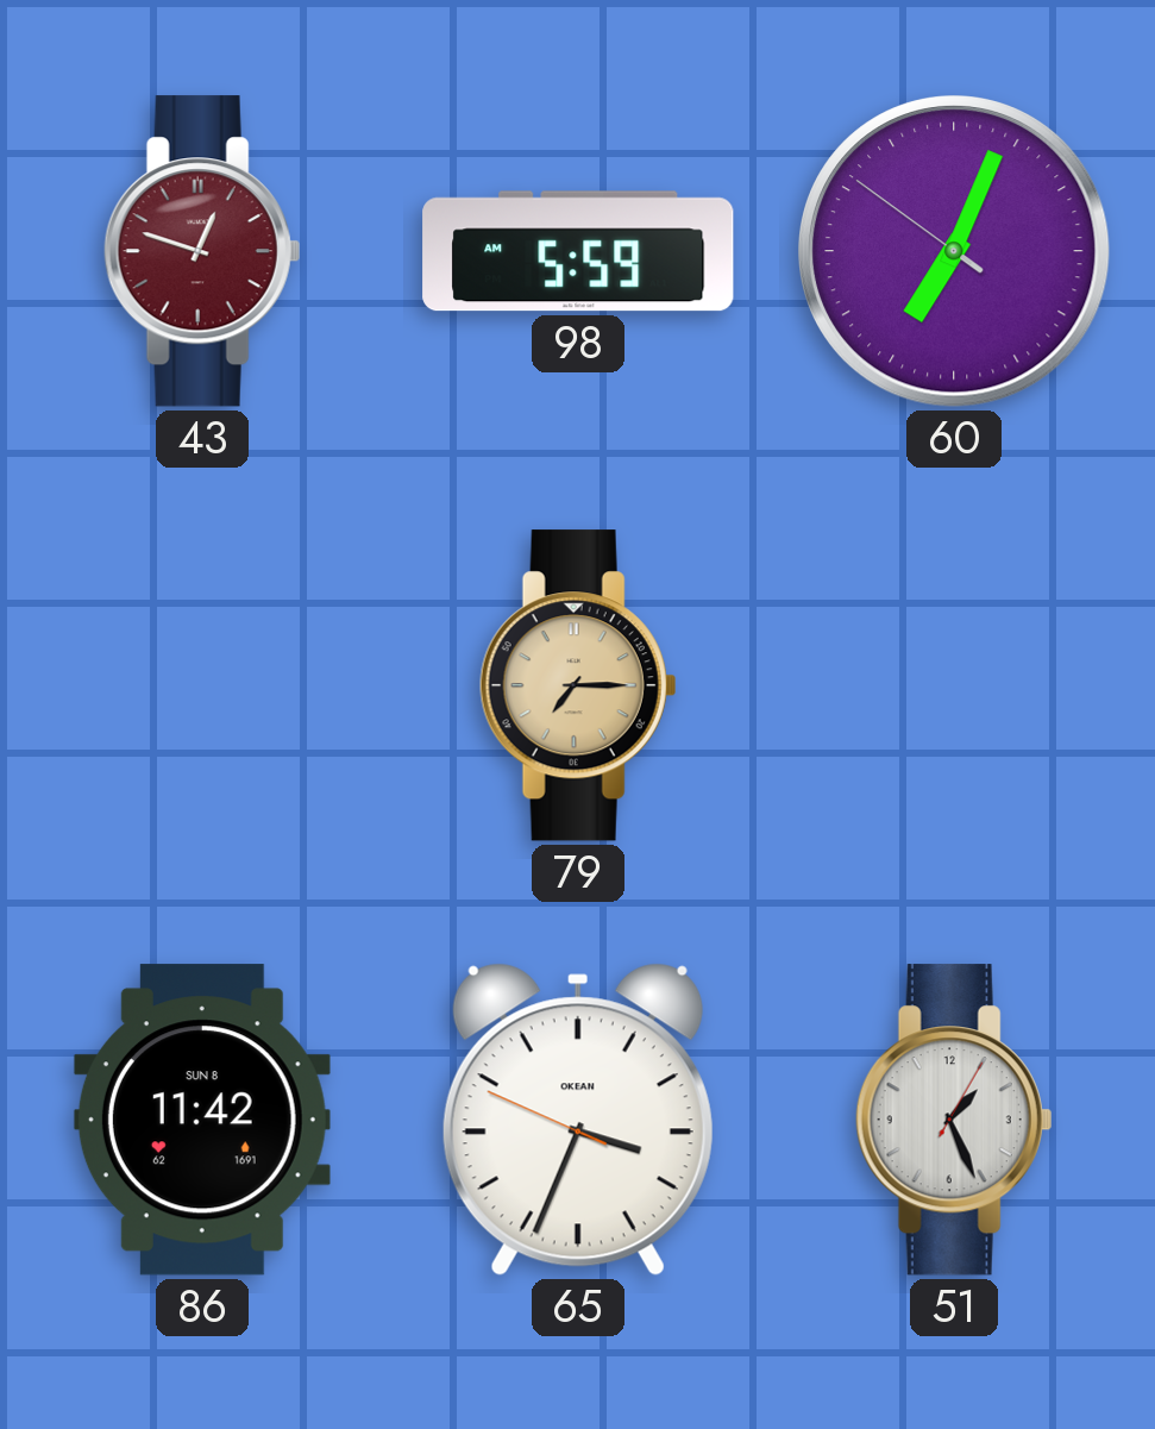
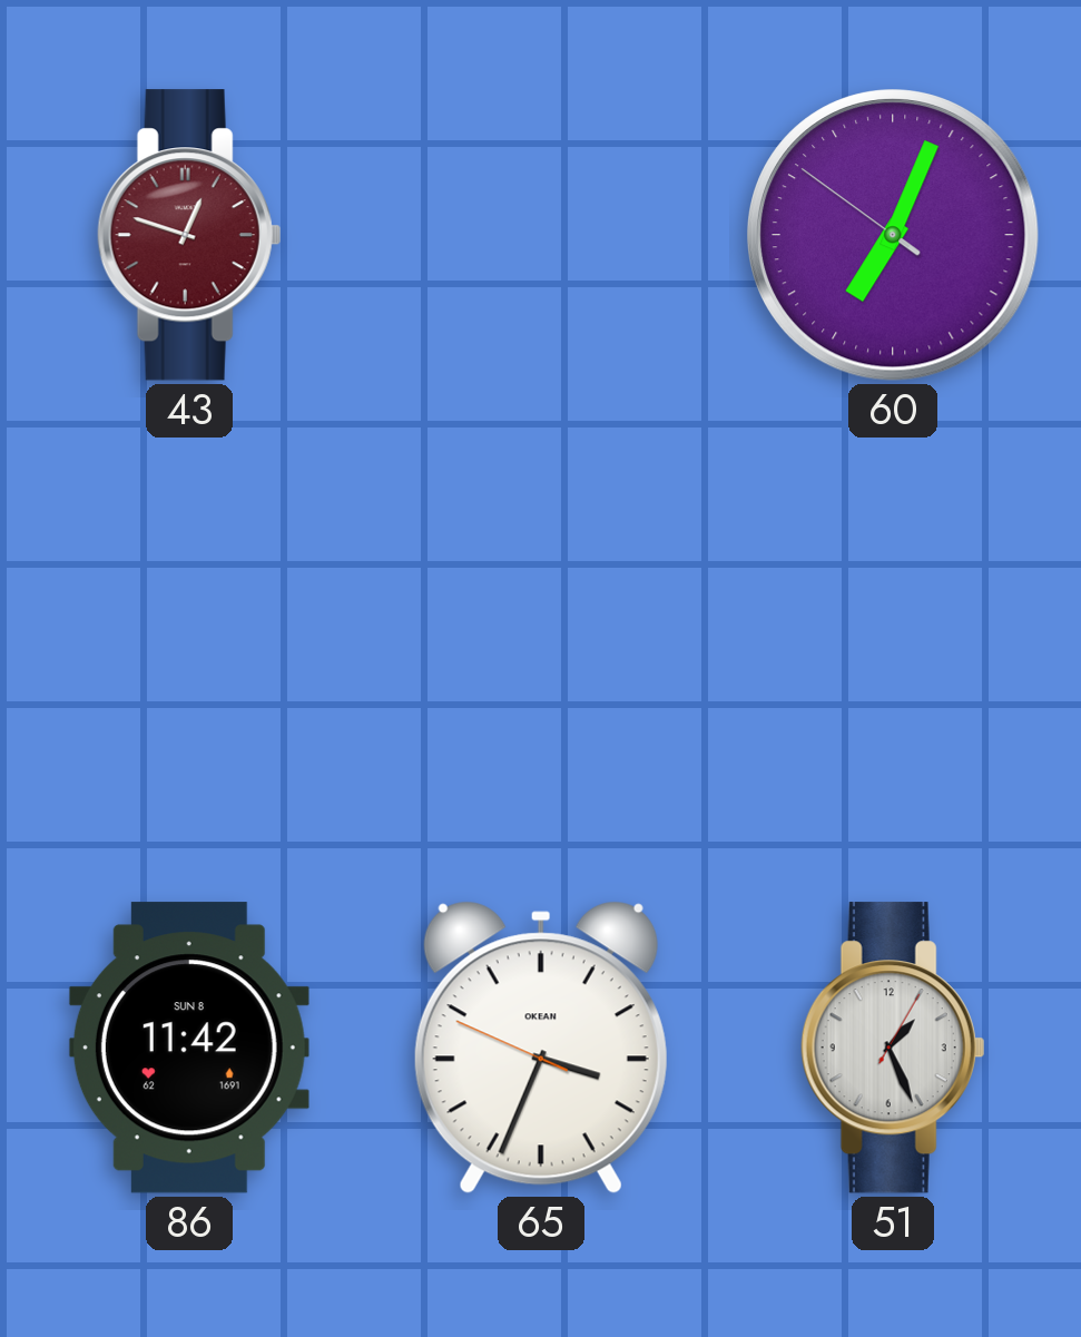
98: 5:59 -> none
79: 7:15 -> none
